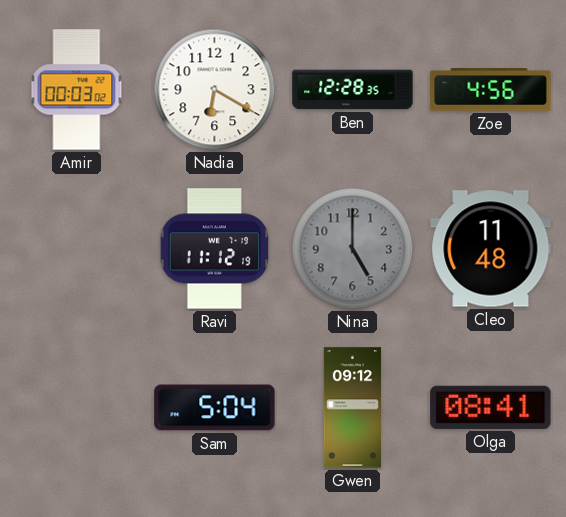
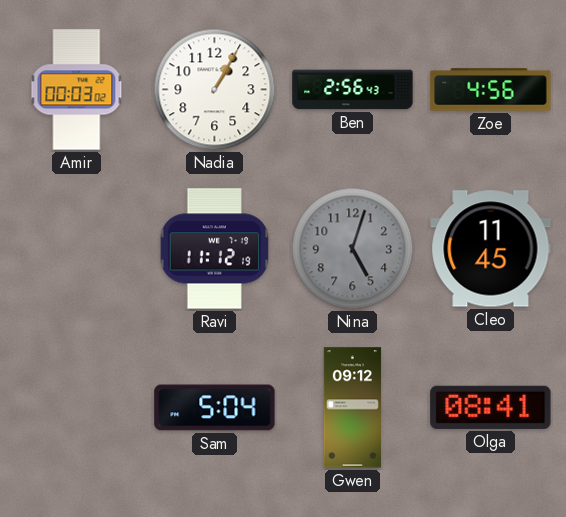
Nadia: 6:20 -> 1:05
Ben: 12:28 -> 2:56
Nina: 5:00 -> 5:03
Cleo: 11:48 -> 11:45
